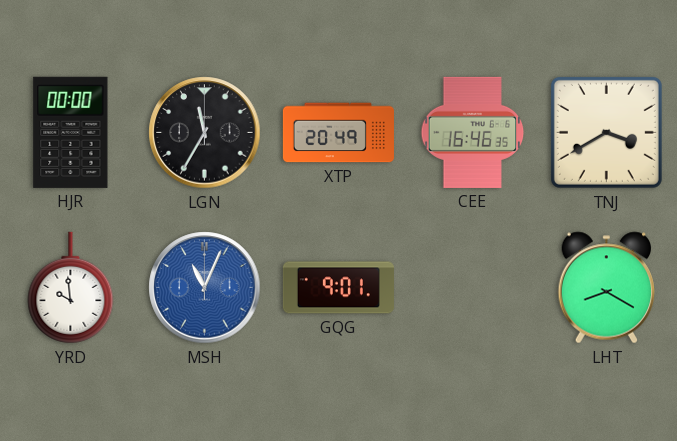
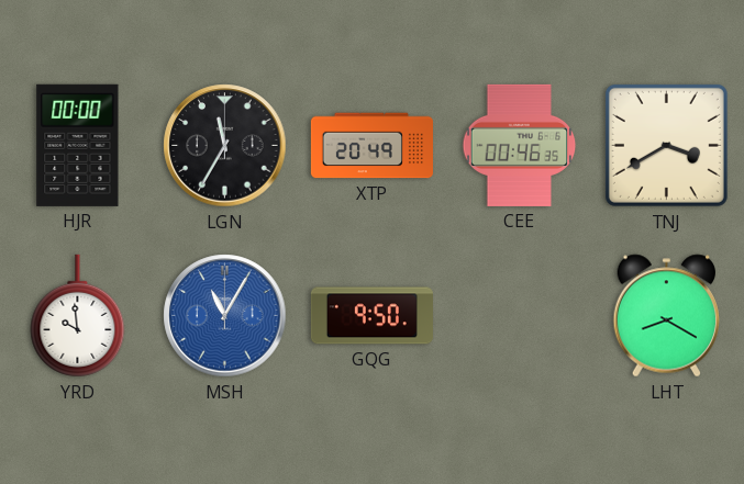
CEE: 16:46 -> 00:46
MSH: 11:04 -> 11:05
GQG: 9:01 -> 9:50
